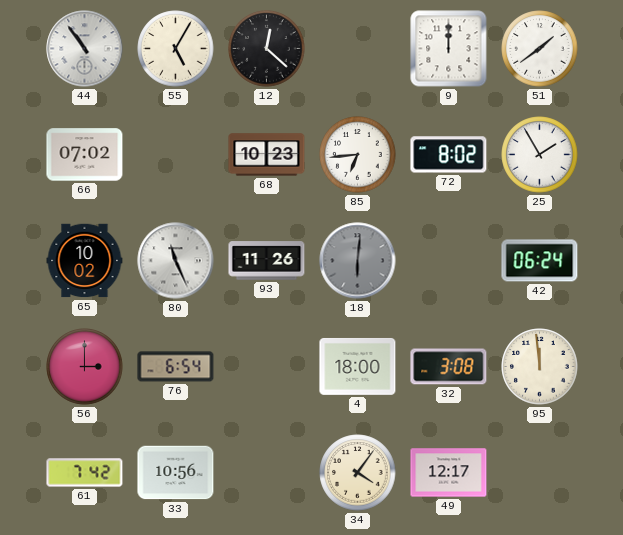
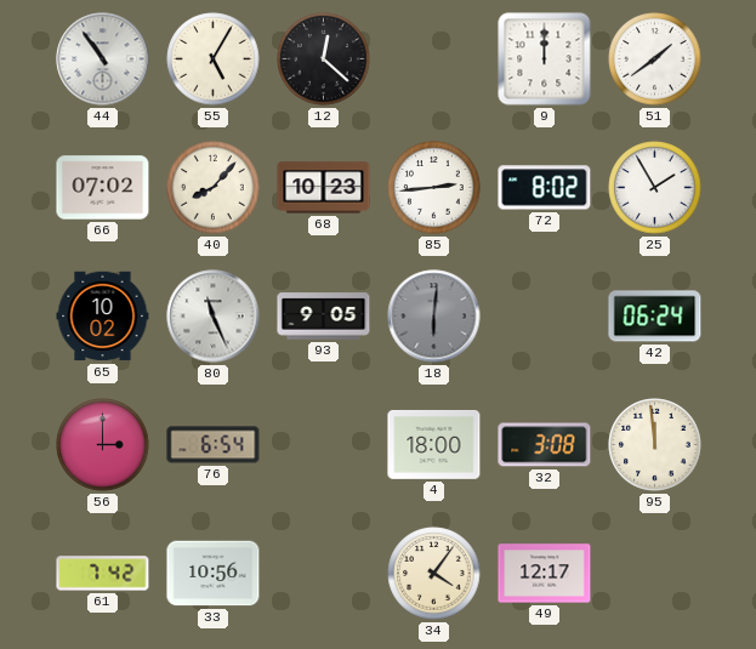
40: none -> 8:07
85: 6:44 -> 2:44
93: 11:26 -> 9:05
